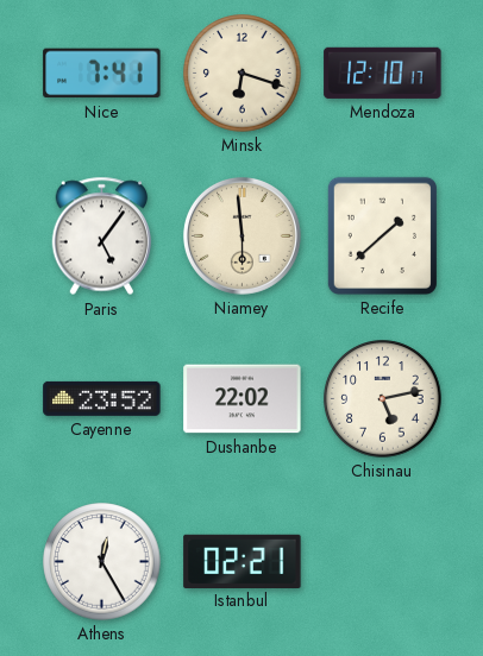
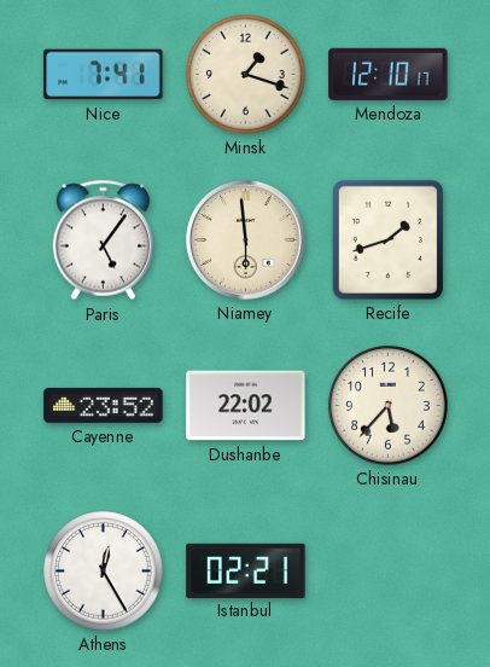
Minsk: 6:18 -> 1:18
Recife: 1:38 -> 1:42
Chisinau: 5:13 -> 5:37
